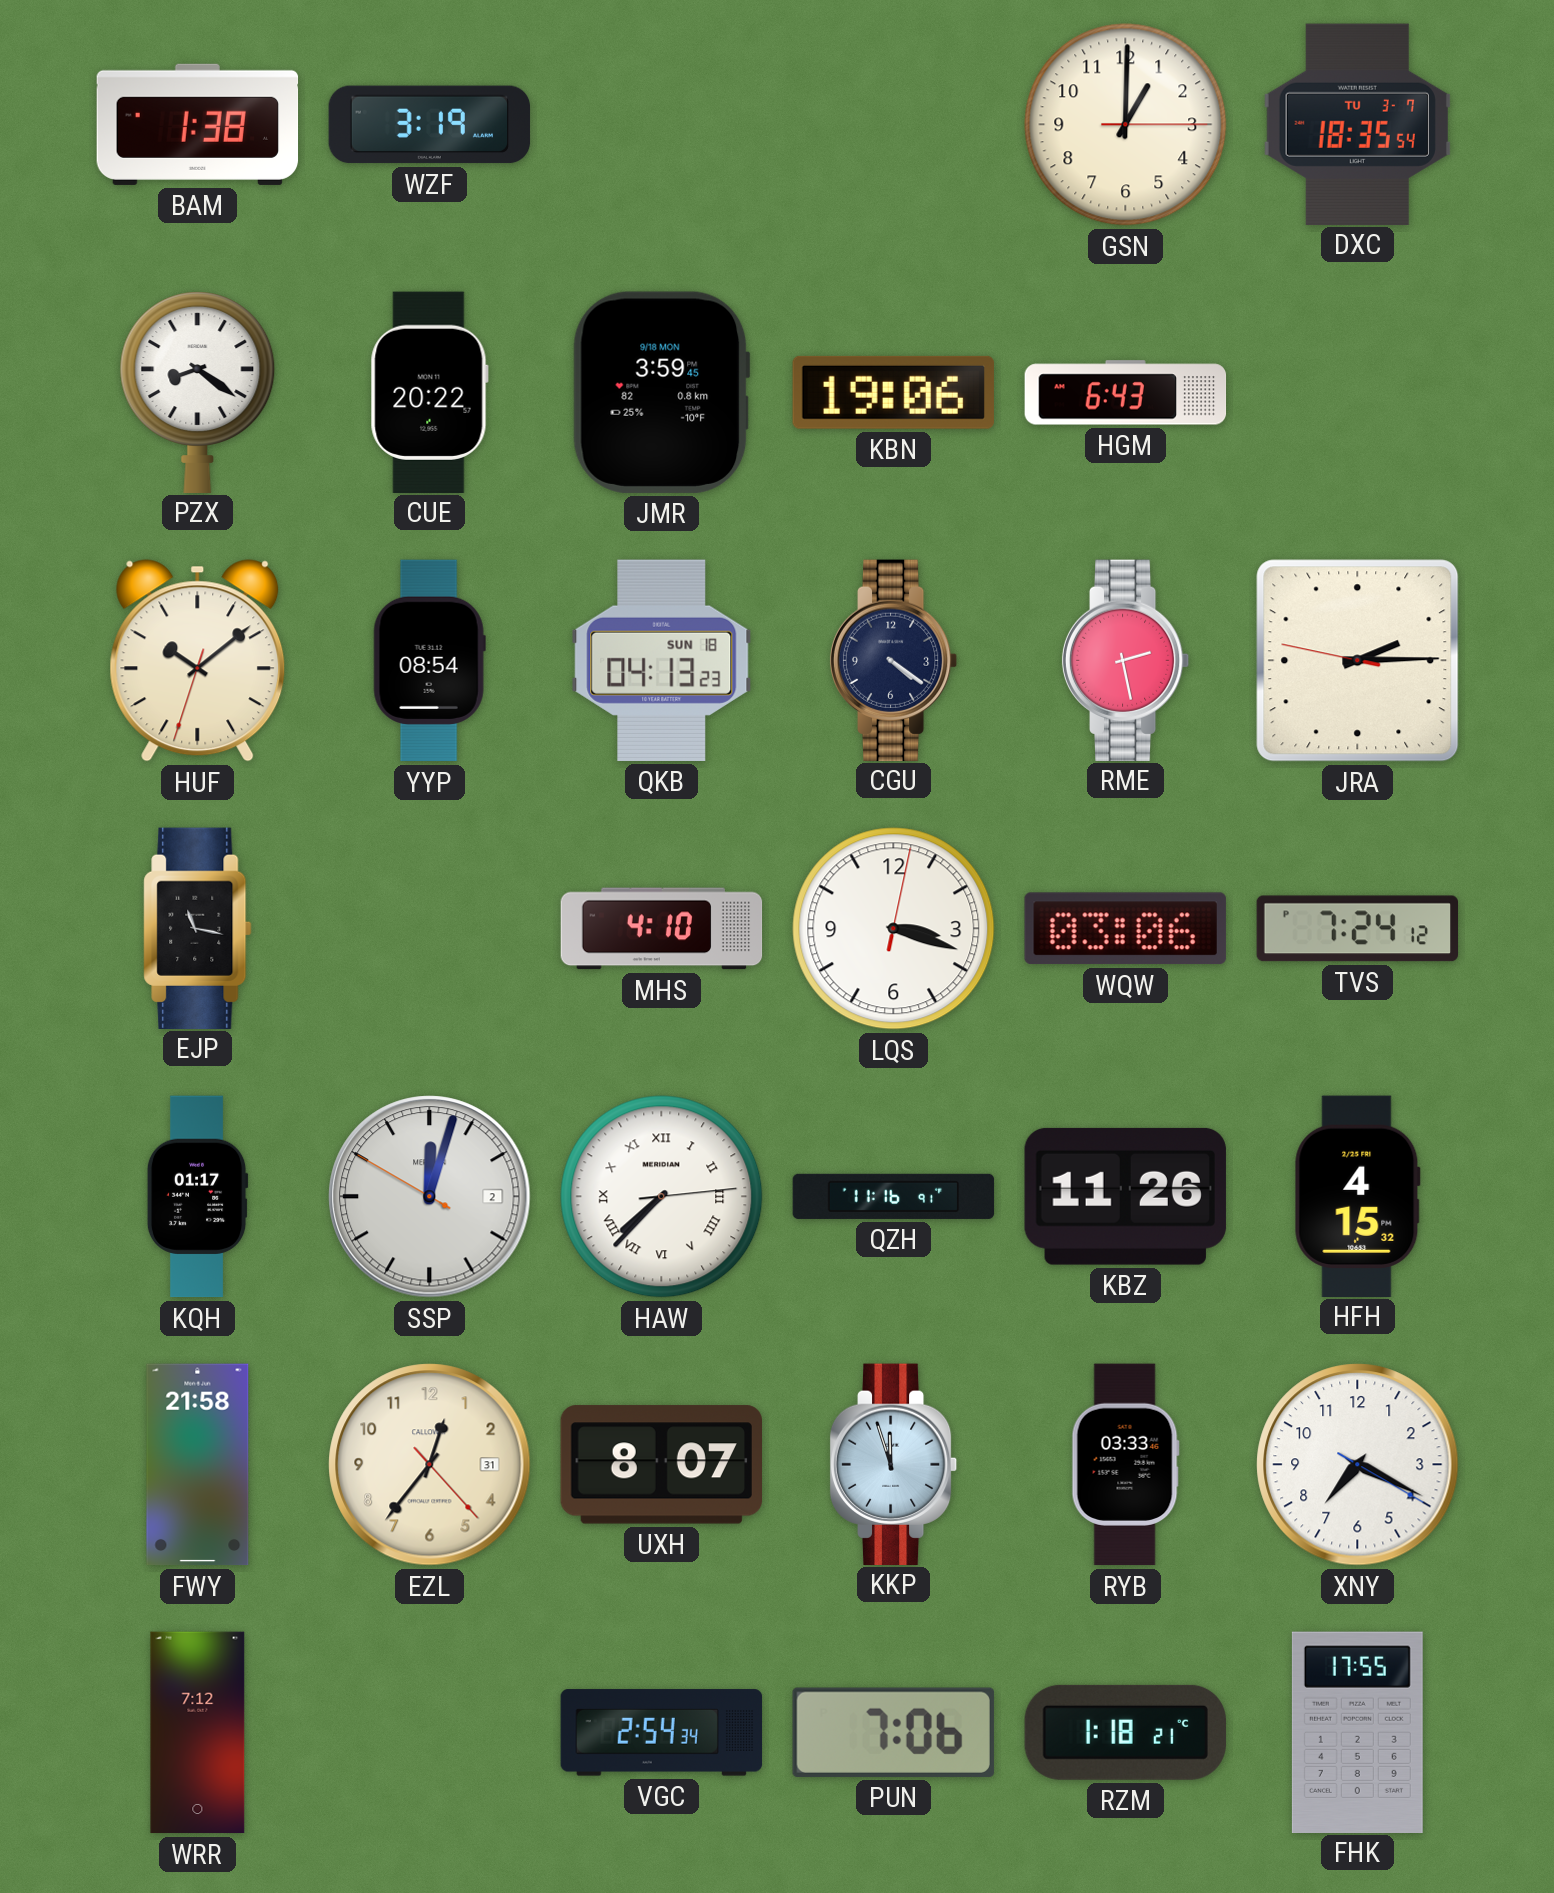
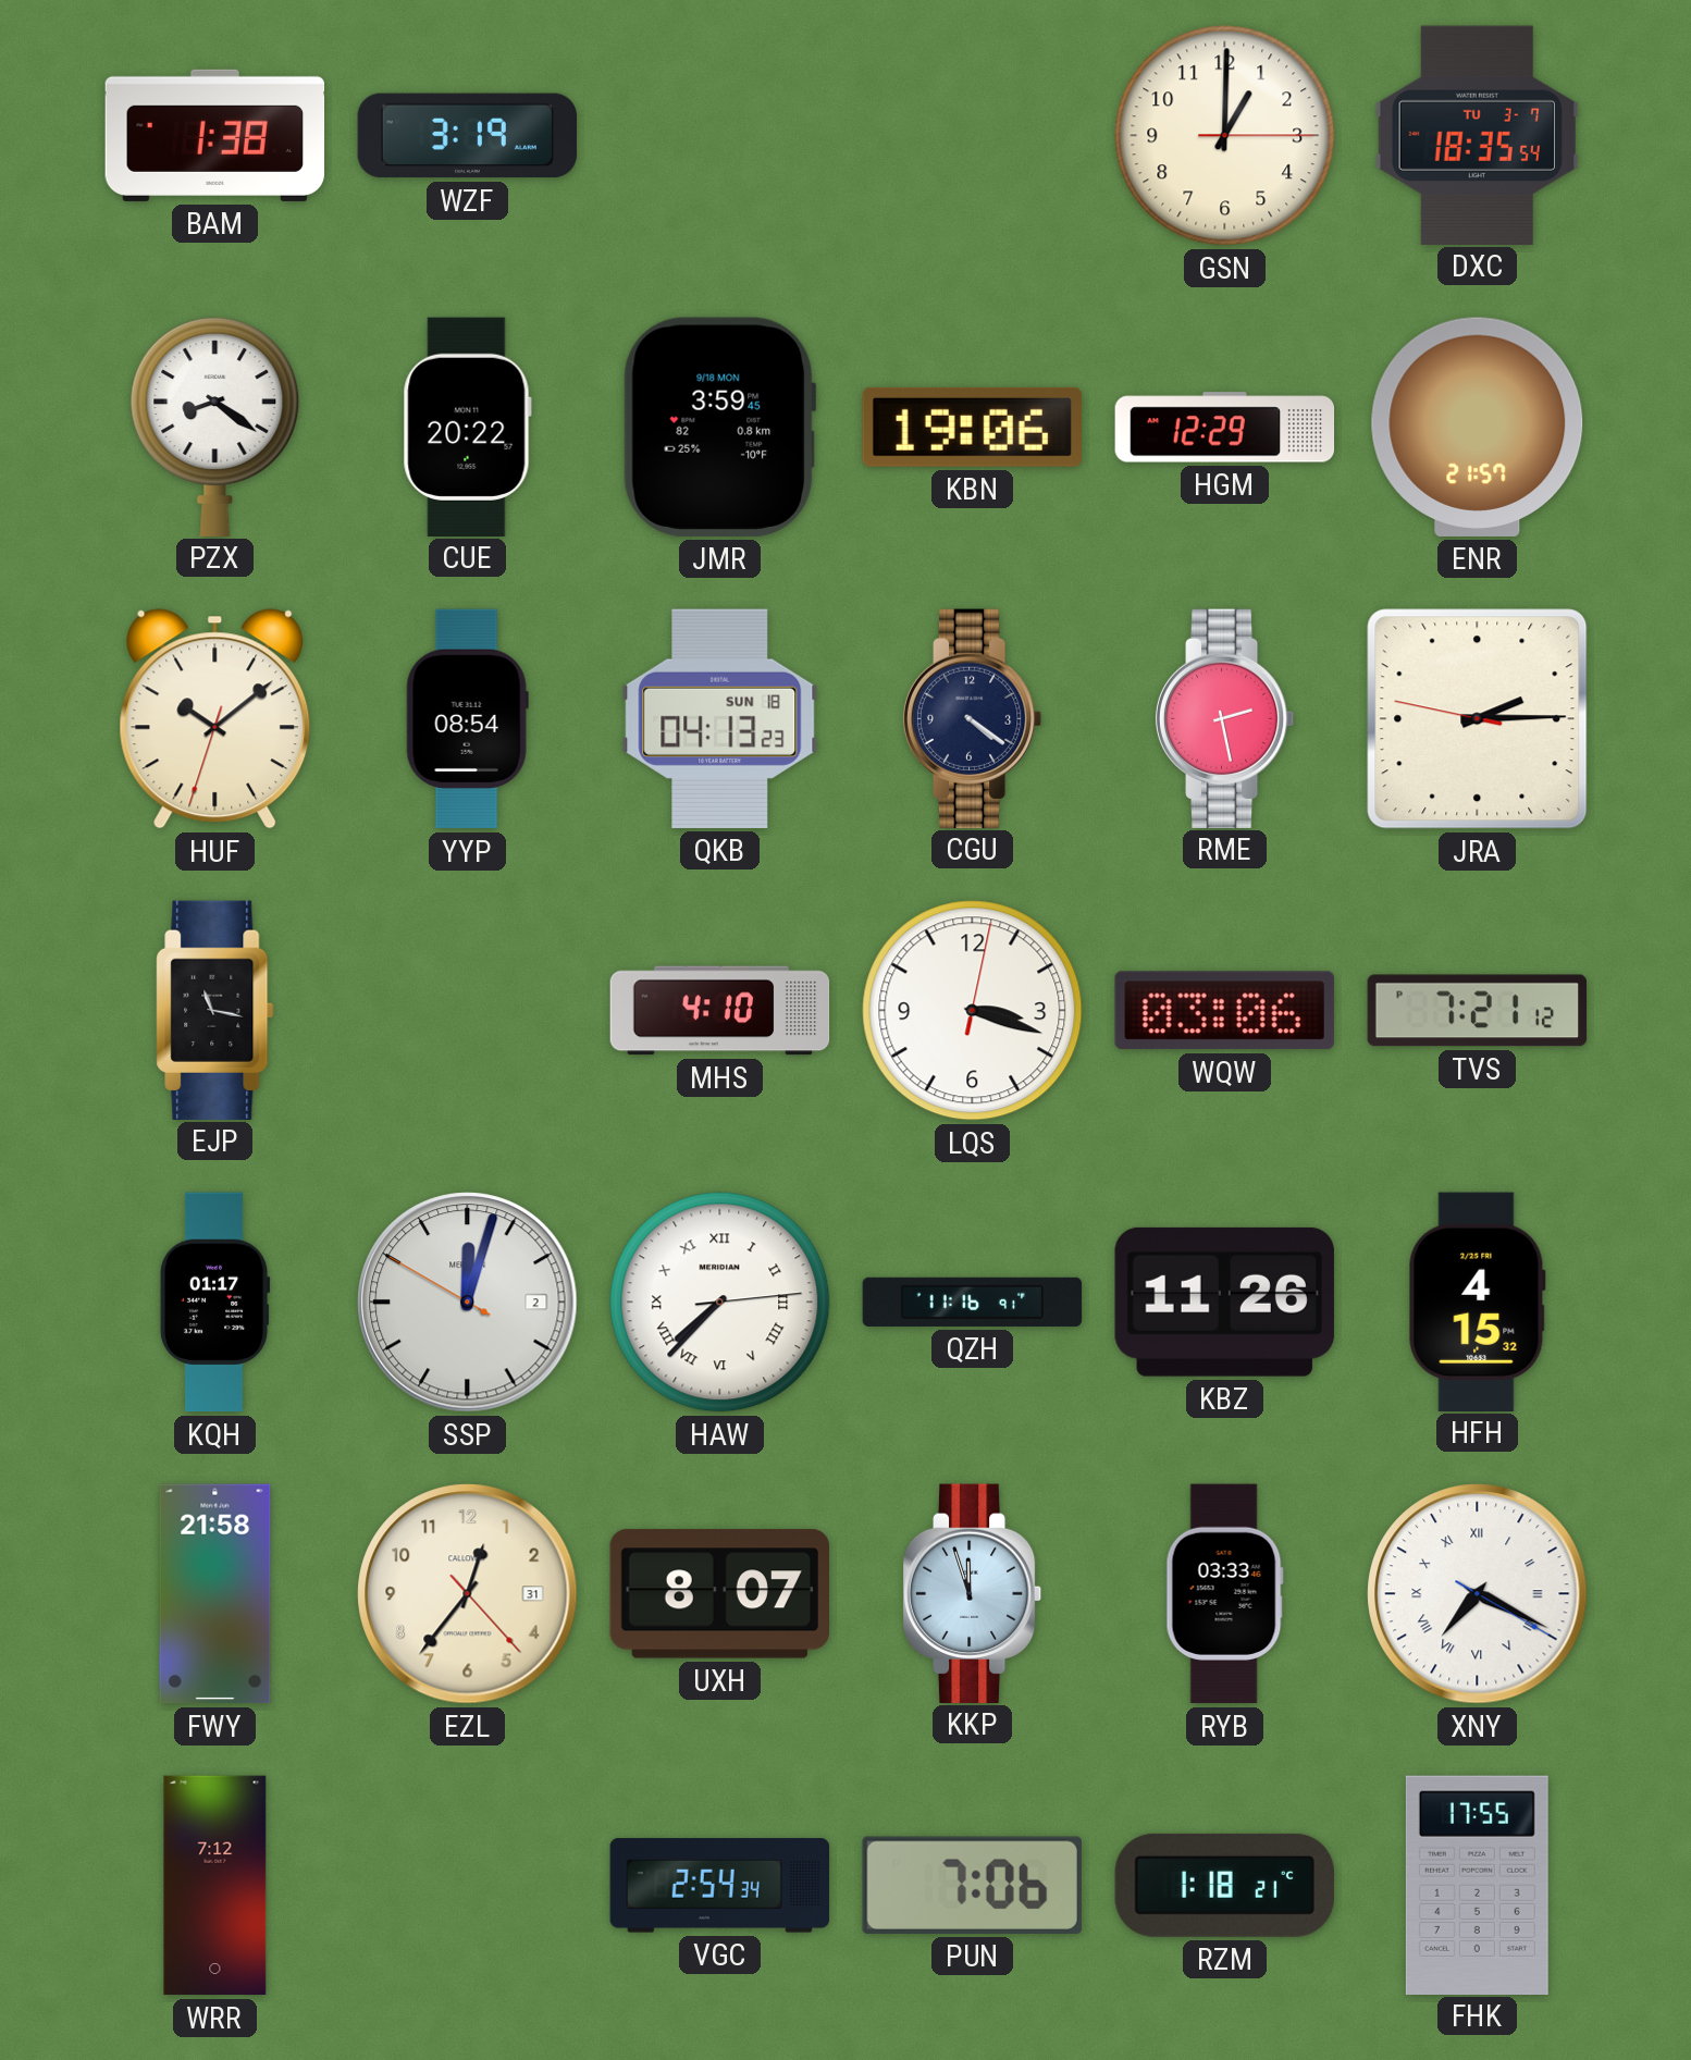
HGM: 6:43 -> 12:29
ENR: none -> 21:57
TVS: 7:24 -> 7:21
XNY numerals: Arabic -> Roman
